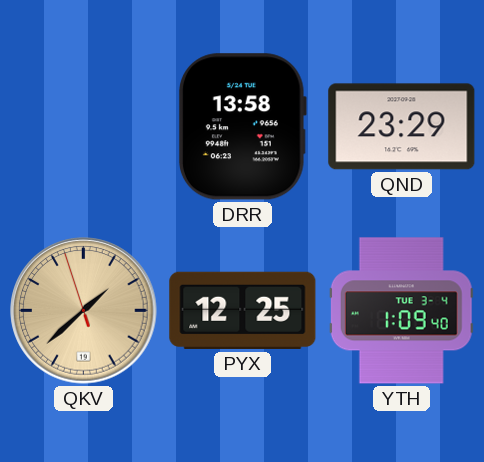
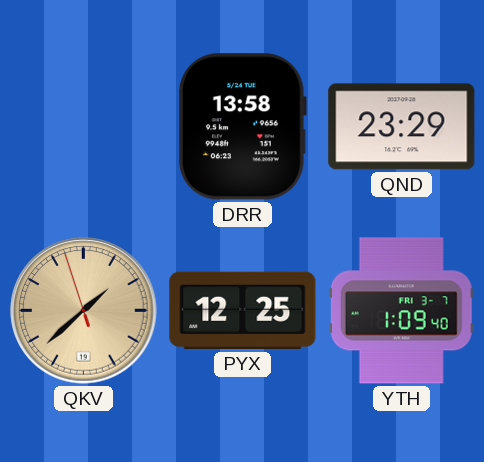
YTH date: TUE 3-4 -> FRI 3-7
